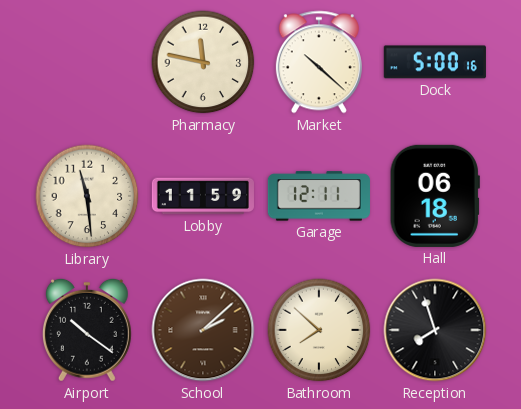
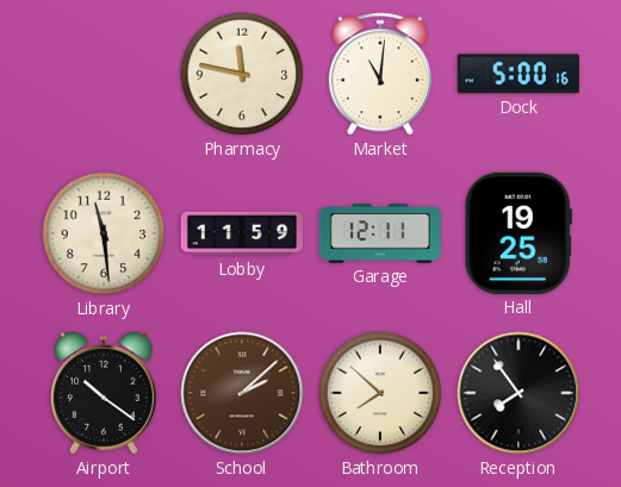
Market: 10:22 -> 11:01
Hall: 06:18 -> 19:25
Reception: 7:57 -> 7:54
